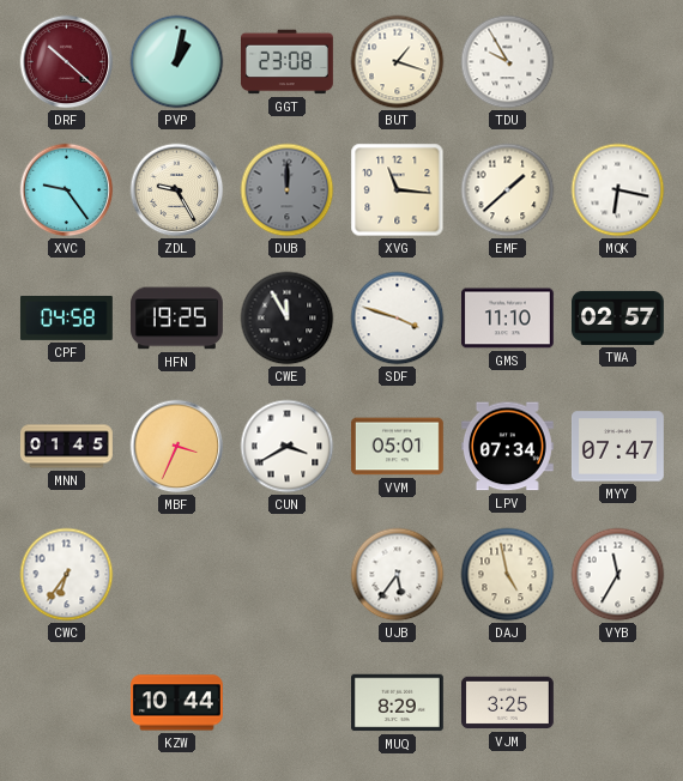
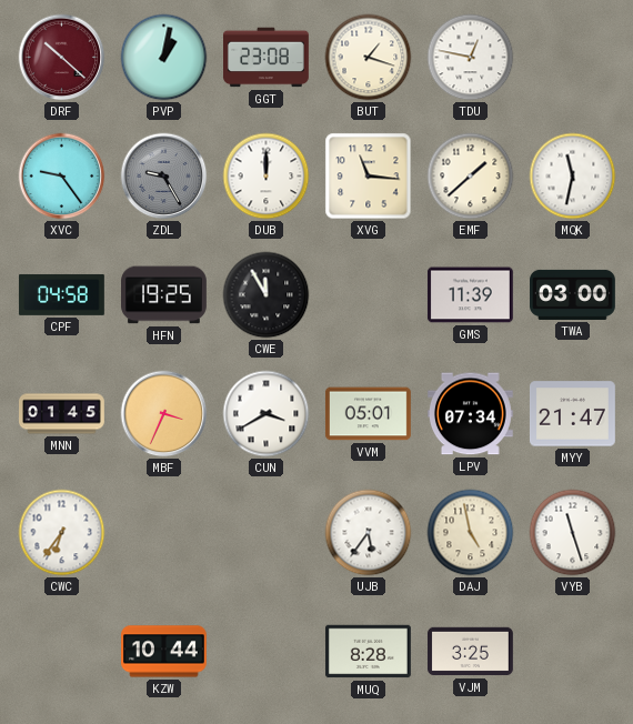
TDU: 9:55 -> 12:47
ZDL dial: cream -> grey
DUB dial: grey -> white
MQK: 6:17 -> 11:32
SDF: 3:48 -> none
GMS: 11:10 -> 11:39
TWA: 02:57 -> 03:00
MYY: 07:47 -> 21:47
VYB: 11:35 -> 11:27
MUQ: 8:29 -> 8:28
